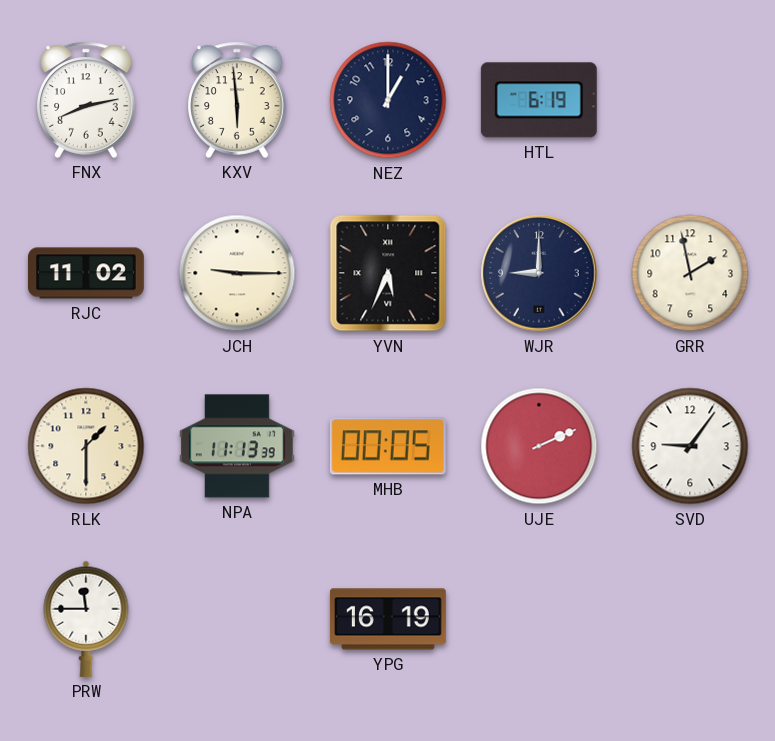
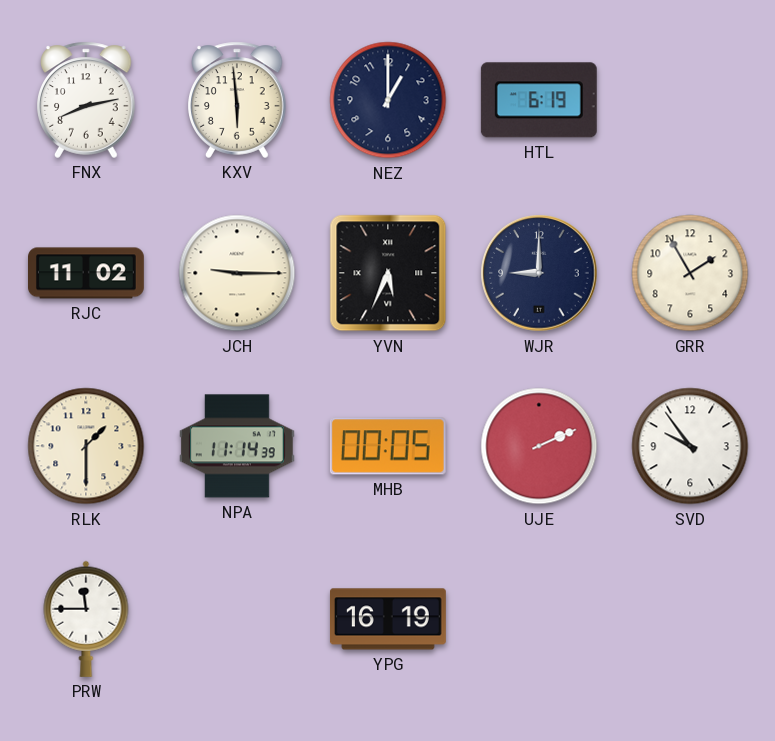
GRR: 1:58 -> 1:55
NPA: 11:13 -> 11:14
SVD: 9:06 -> 9:54
